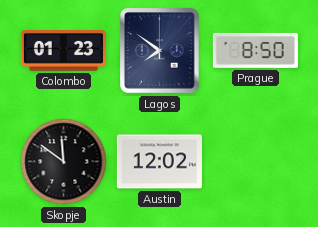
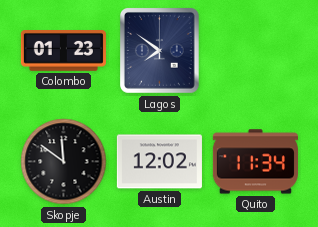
Prague: 8:50 -> none
Quito: none -> 11:34
